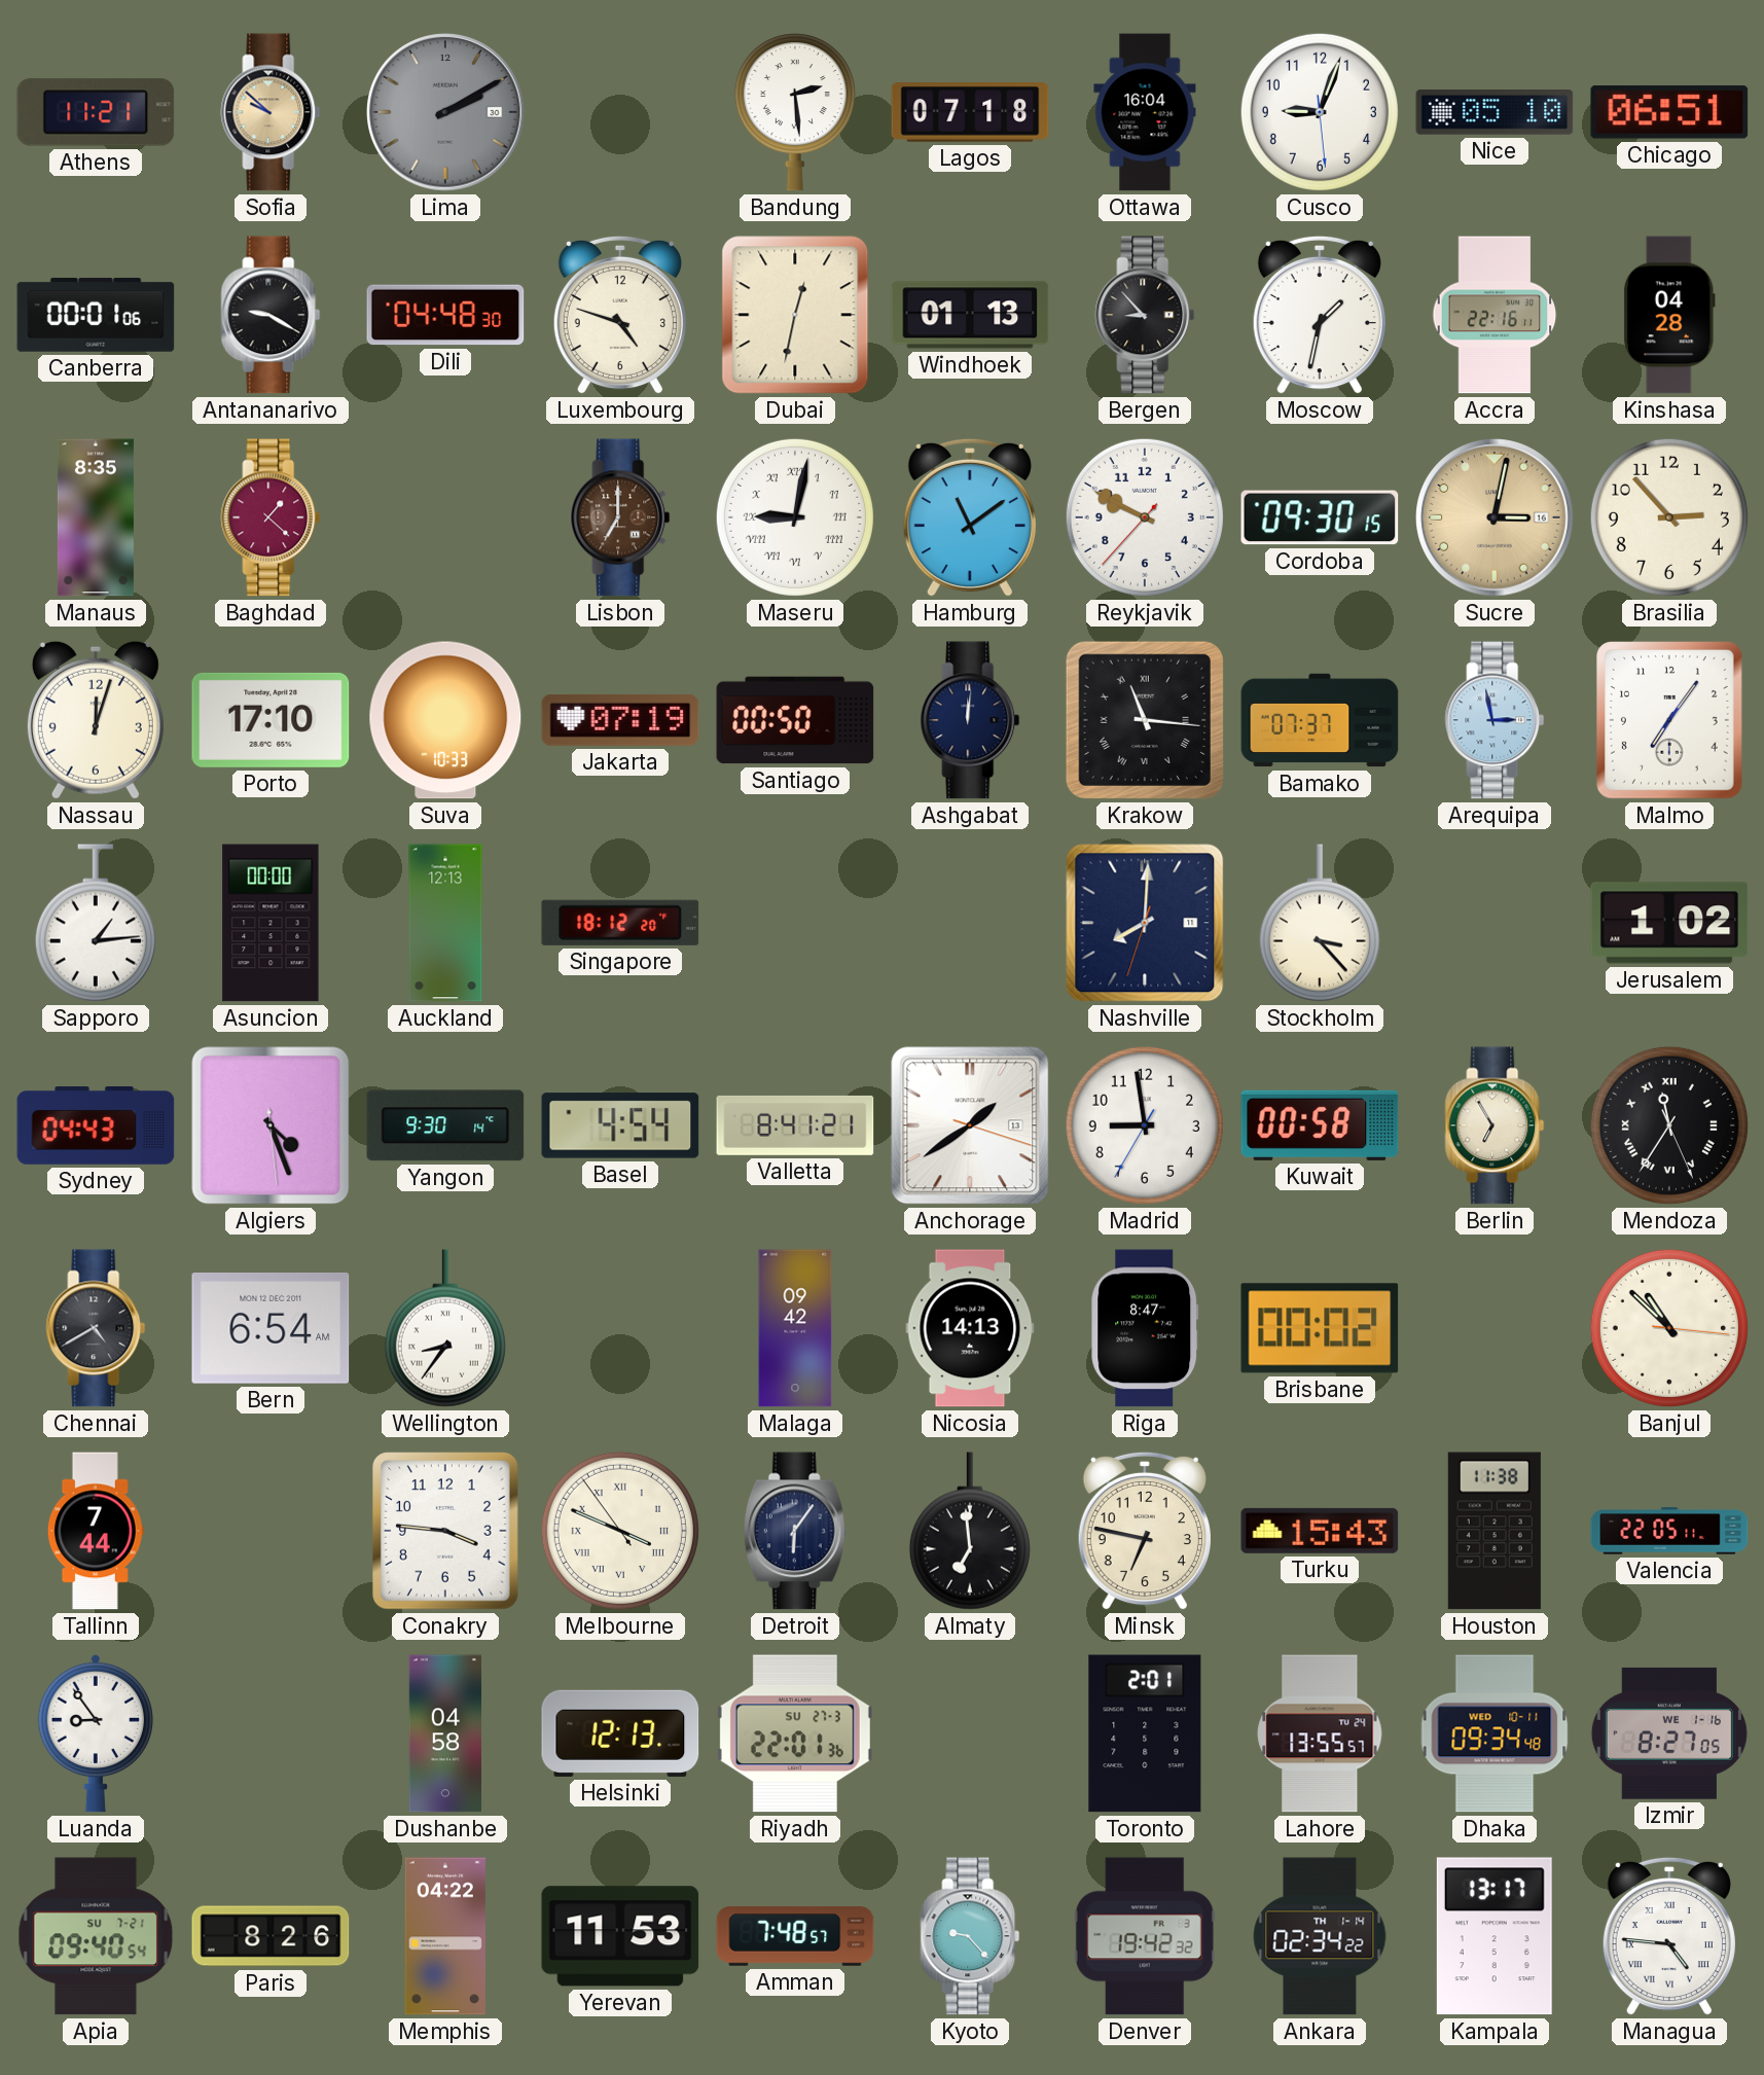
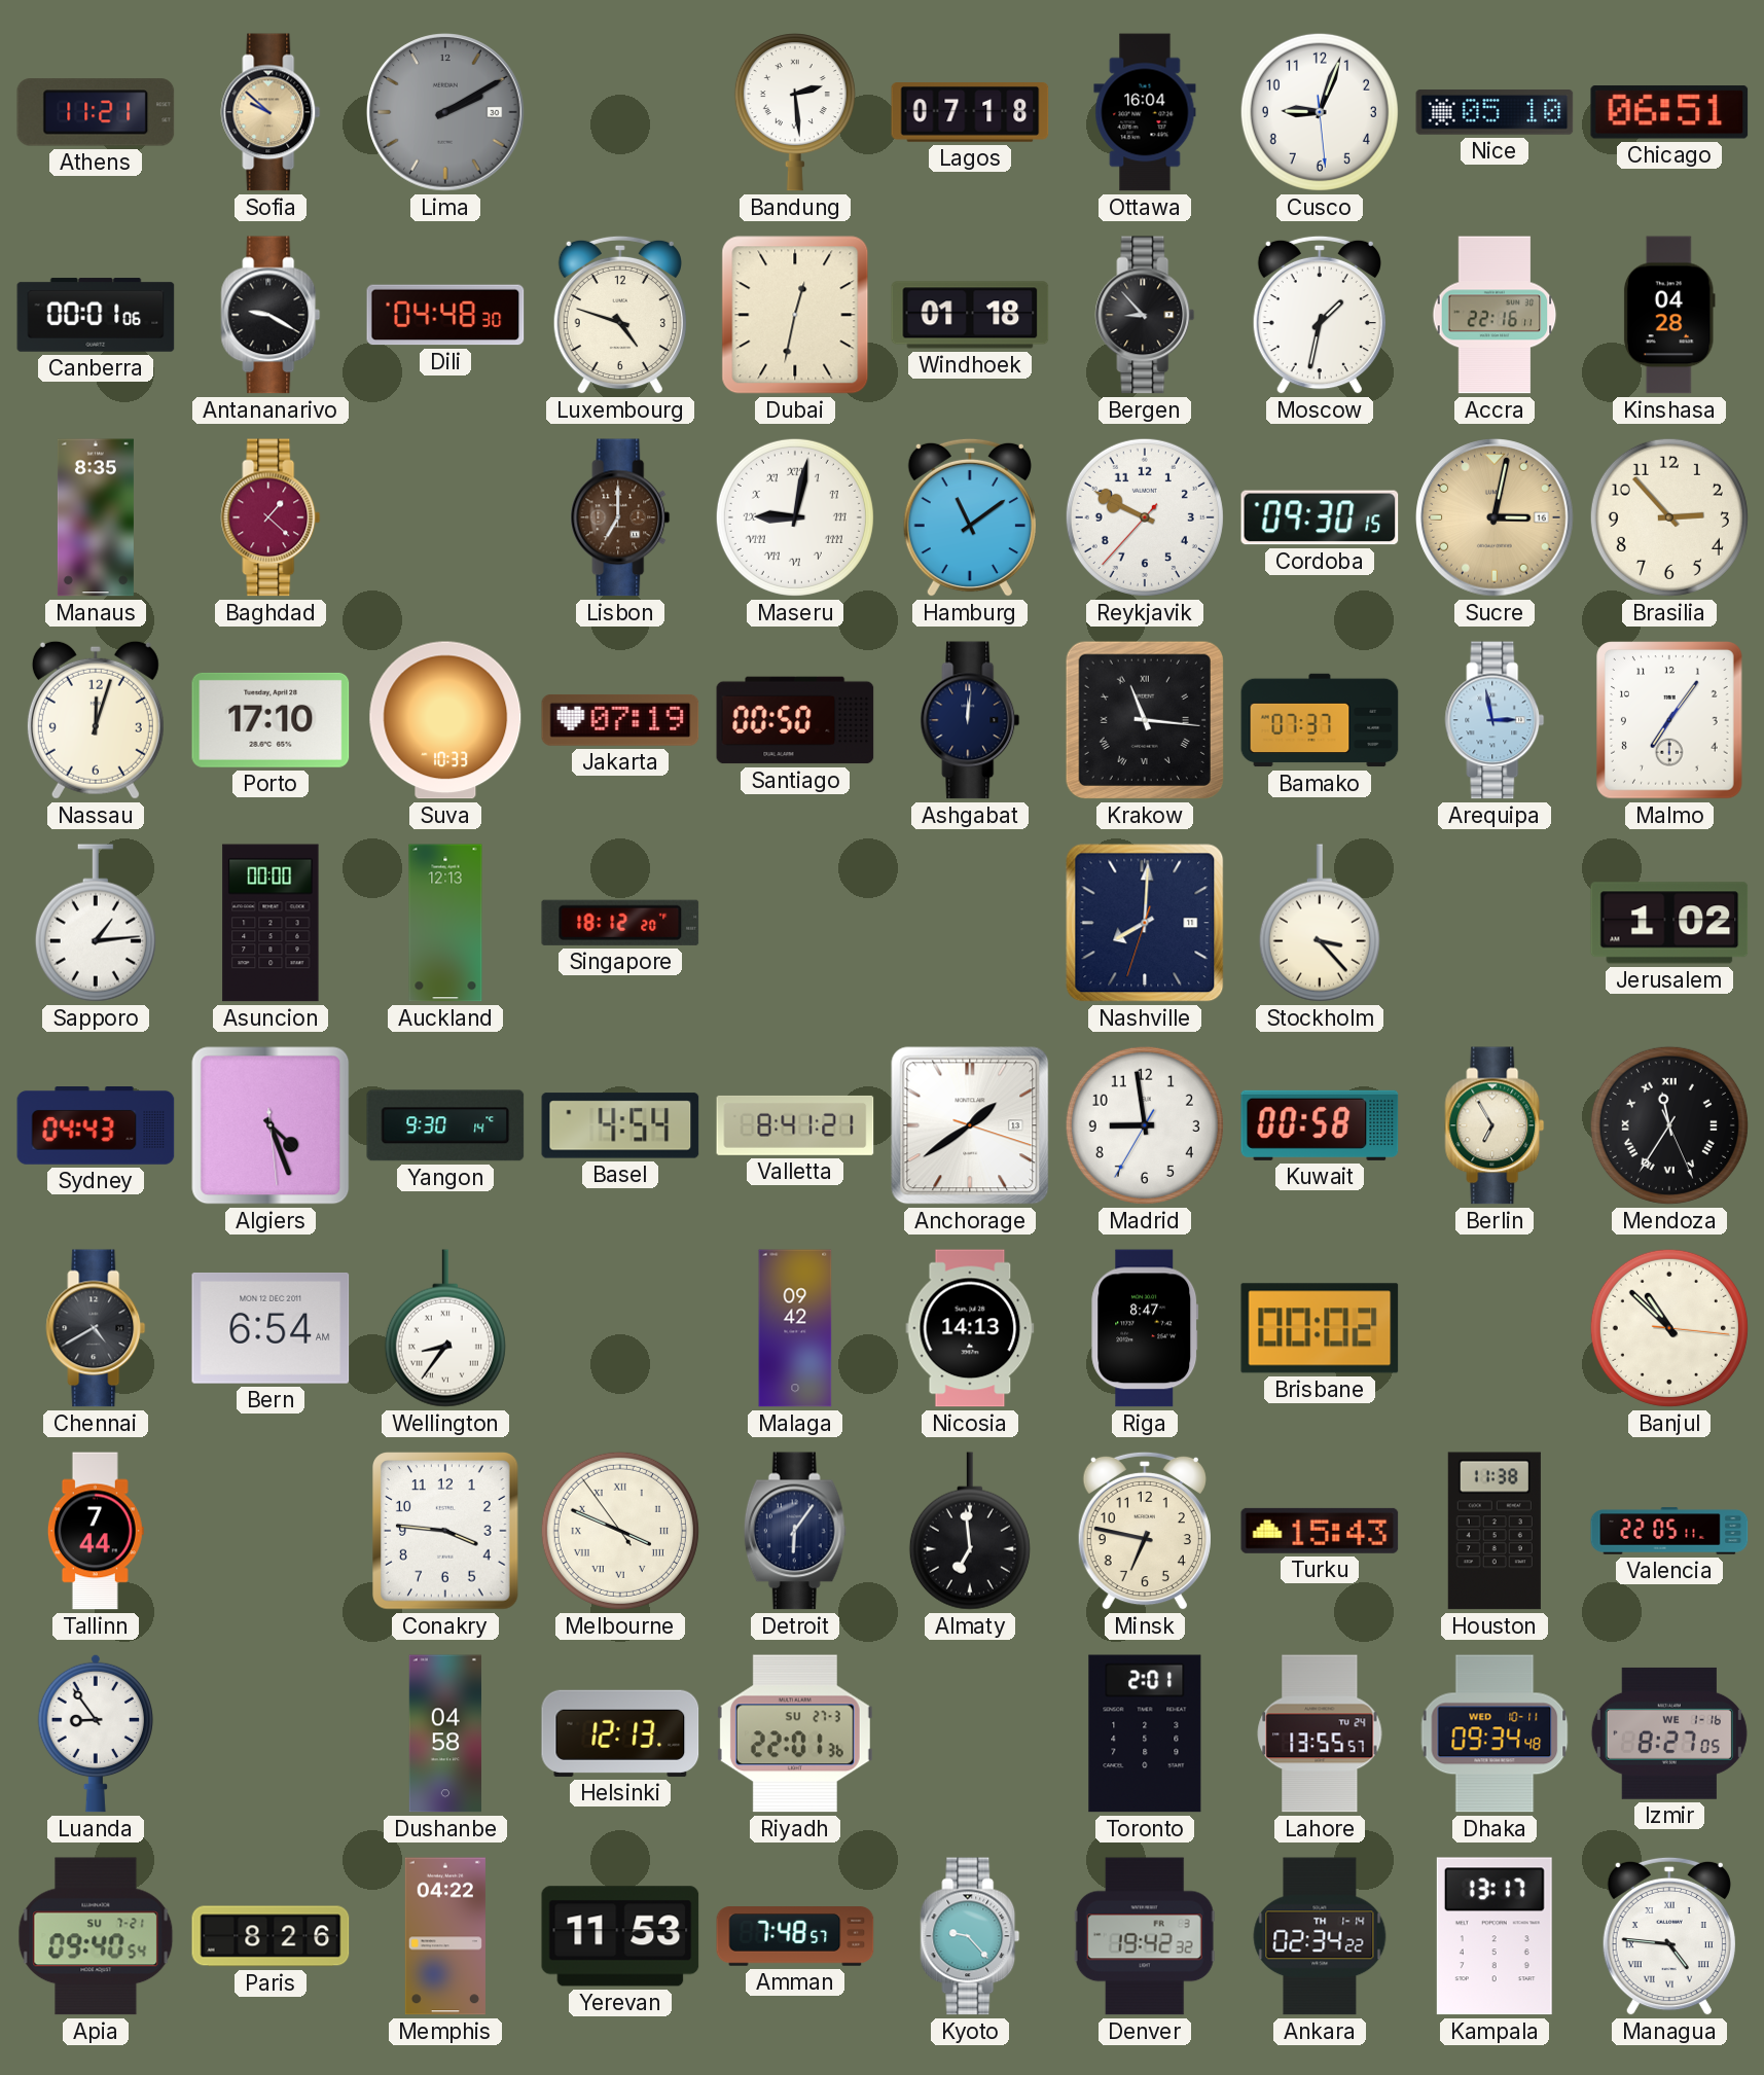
Windhoek: 01:13 -> 01:18
